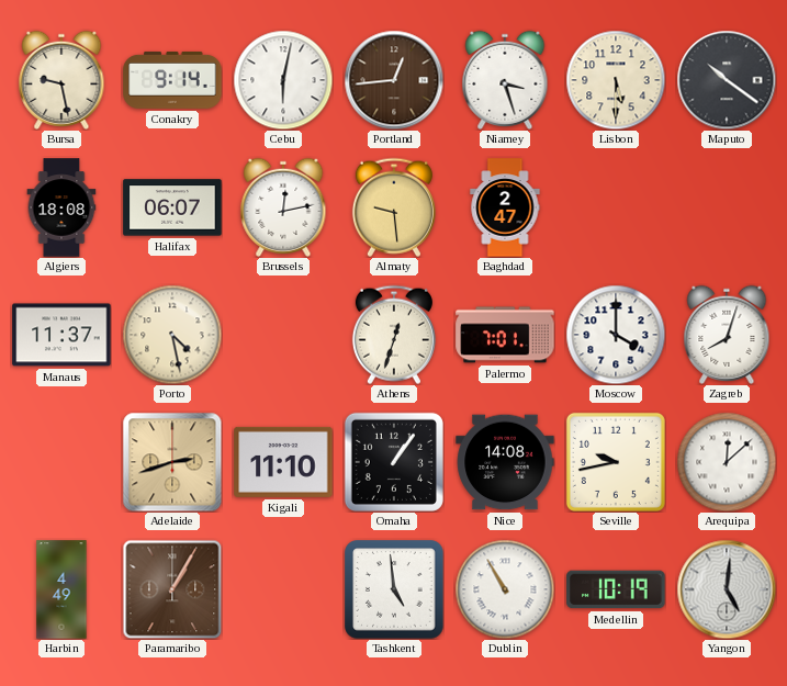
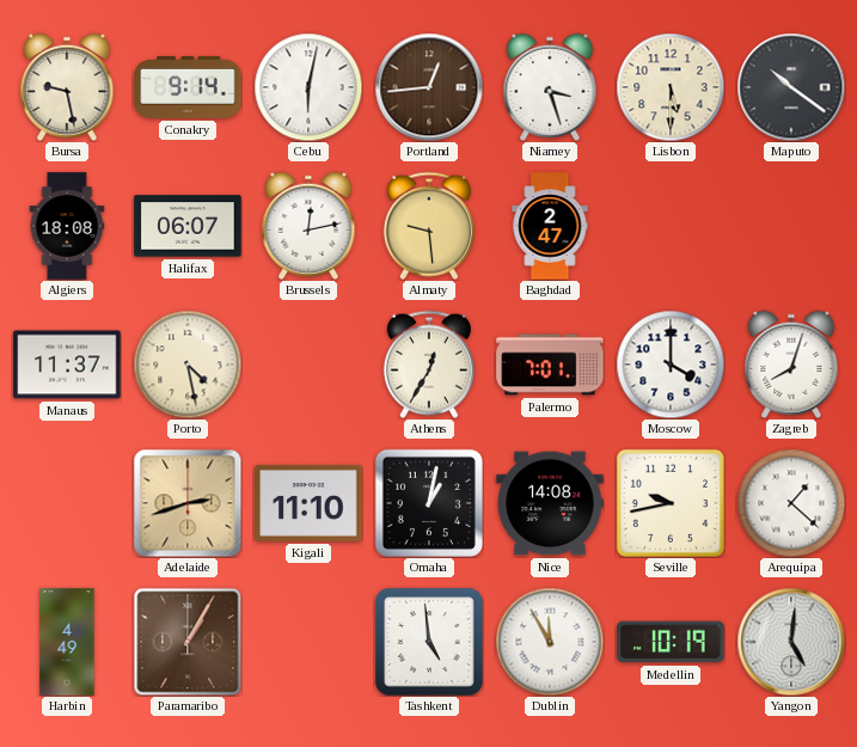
Athens: 12:33 -> 12:35
Omaha: 1:06 -> 1:02
Arequipa: 12:08 -> 1:22
Dublin: 10:55 -> 11:55
